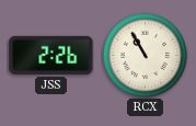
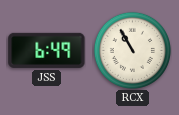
JSS: 2:26 -> 6:49
